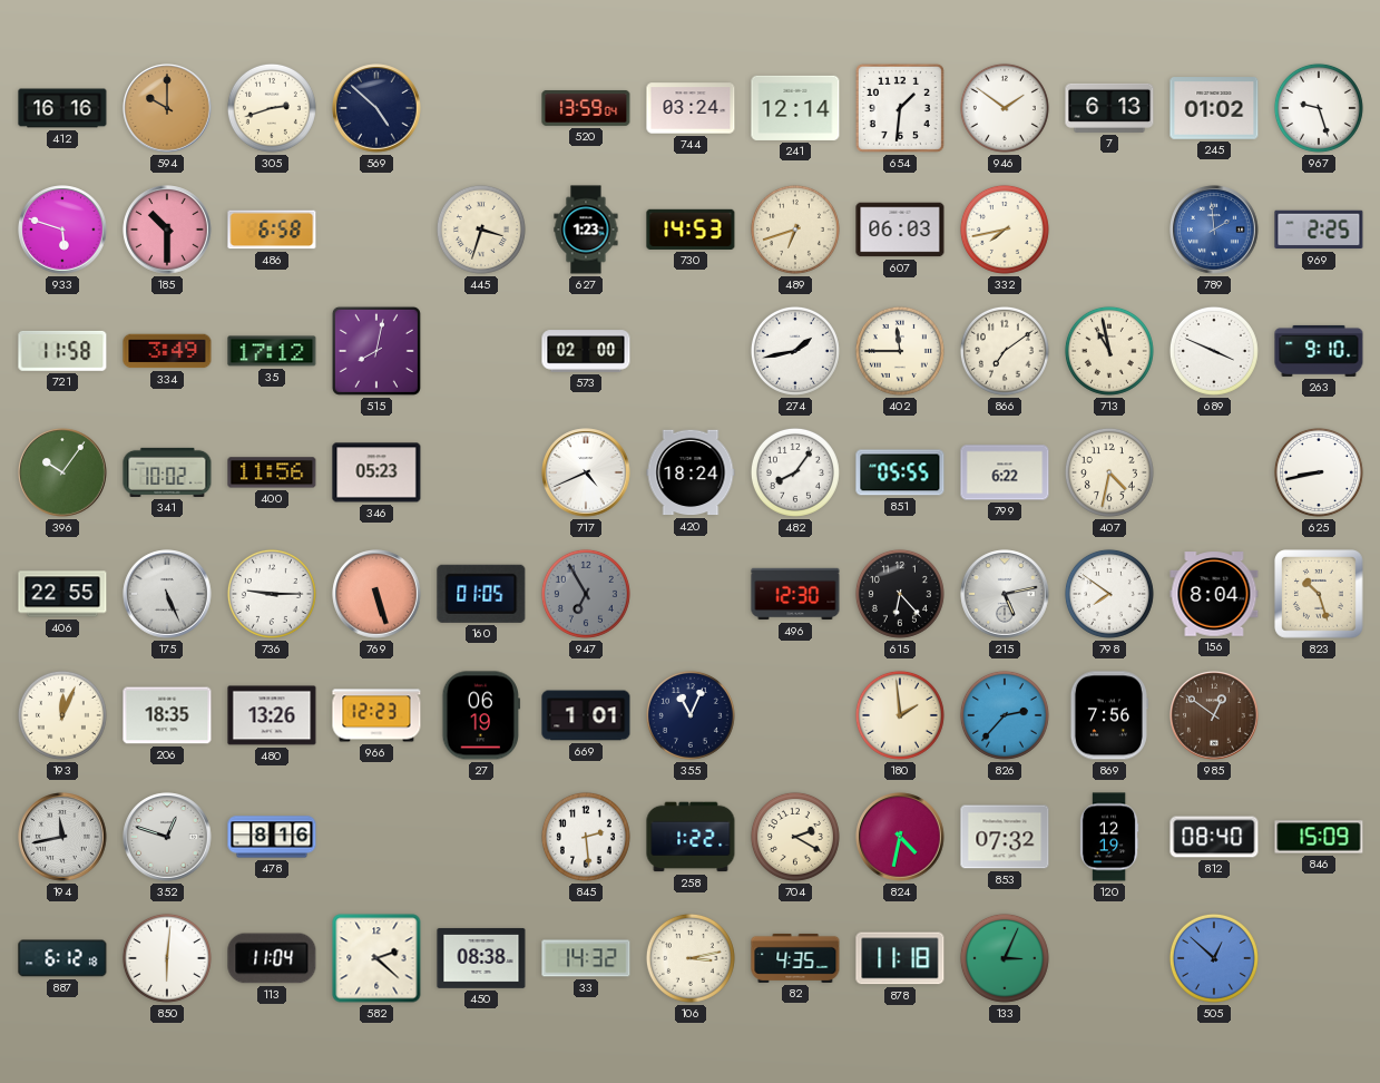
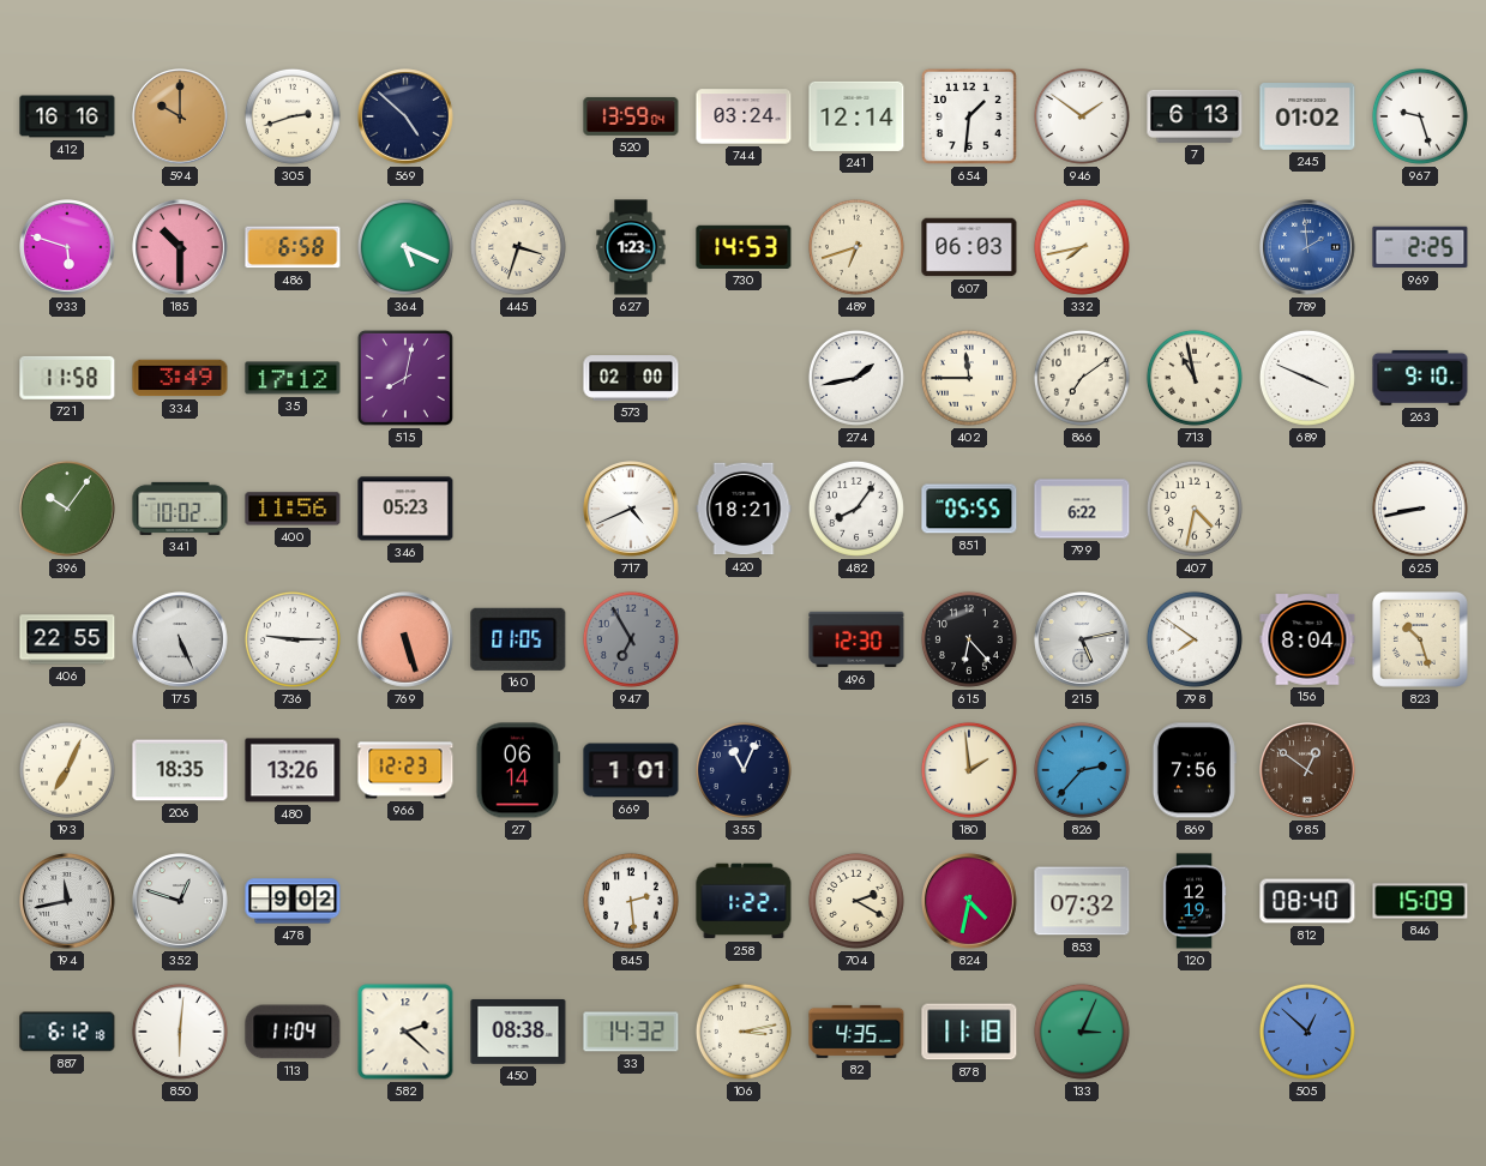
364: none -> 5:19
420: 18:24 -> 18:21
193: 12:04 -> 7:04
27: 06:19 -> 06:14
478: 8:16 -> 9:02
